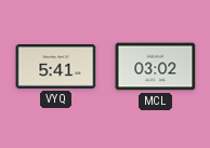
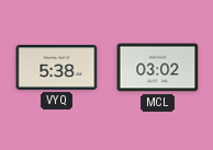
VYQ: 5:41 -> 5:38
